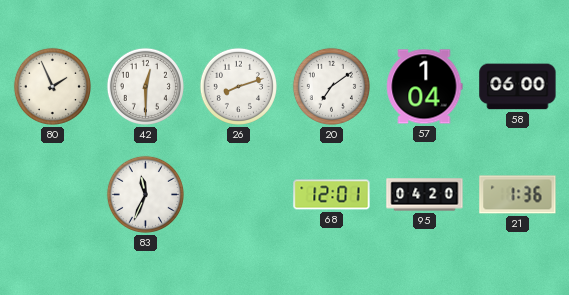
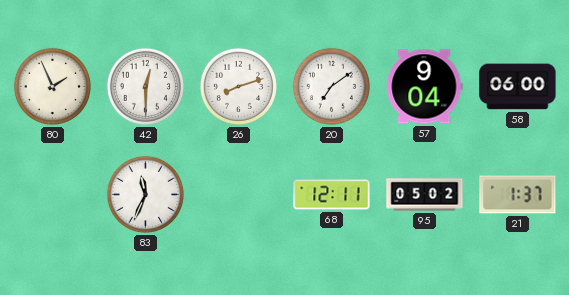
57: 1:04 -> 9:04
68: 12:01 -> 12:11
95: 04:20 -> 05:02
21: 1:36 -> 1:37
